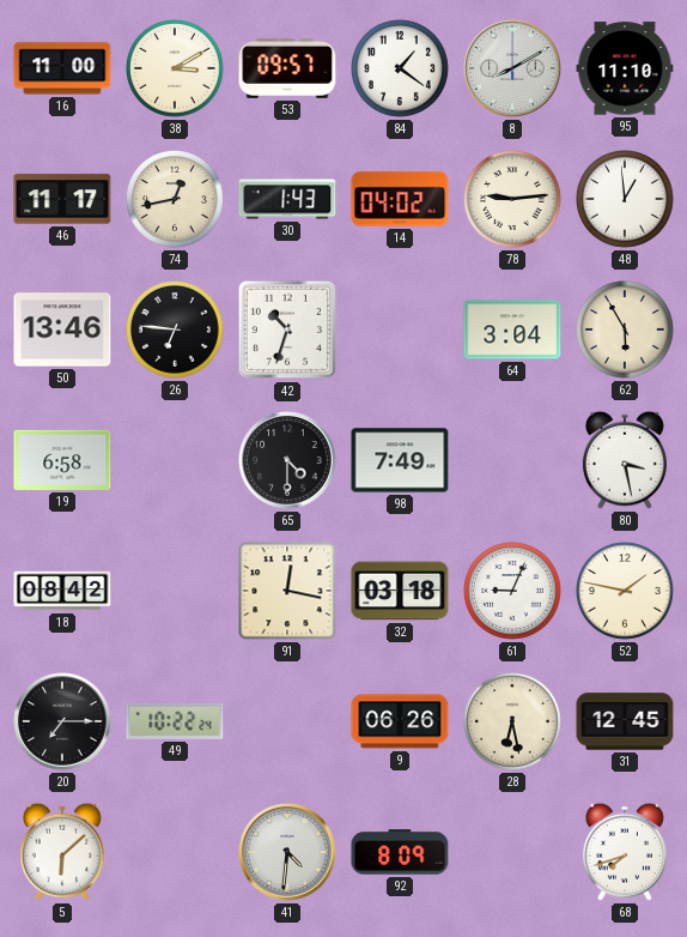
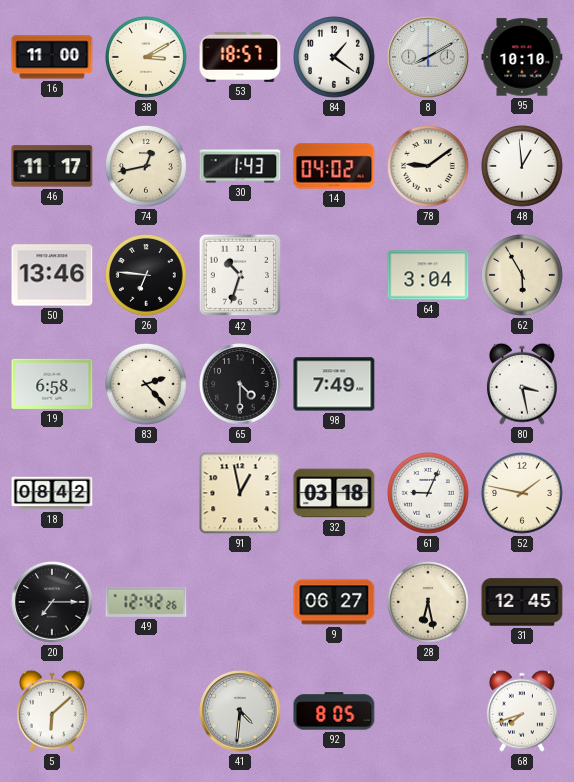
53: 09:57 -> 18:57
95: 11:10 -> 10:10
78: 9:14 -> 9:09
83: none -> 2:23
91: 12:17 -> 12:58
49: 10:22 -> 12:42
9: 06:26 -> 06:27
92: 8:09 -> 8:05
